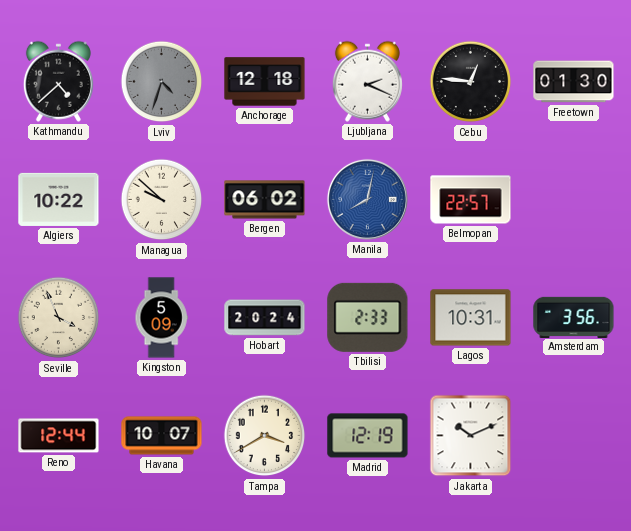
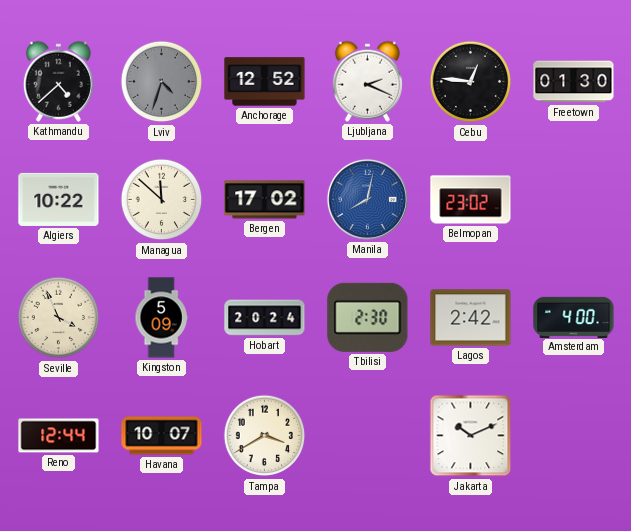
Anchorage: 12:18 -> 12:52
Managua: 9:52 -> 11:52
Bergen: 06:02 -> 17:02
Belmopan: 22:57 -> 23:02
Tbilisi: 2:33 -> 2:30
Lagos: 10:31 -> 2:42
Amsterdam: 3:56 -> 4:00
Madrid: 12:19 -> none
